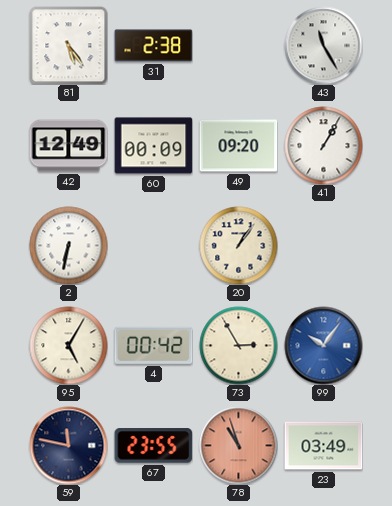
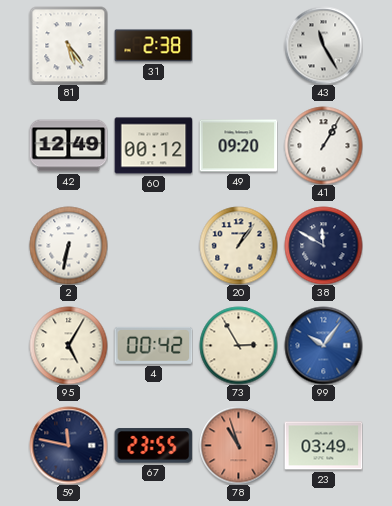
60: 00:09 -> 00:12
38: none -> 11:50
